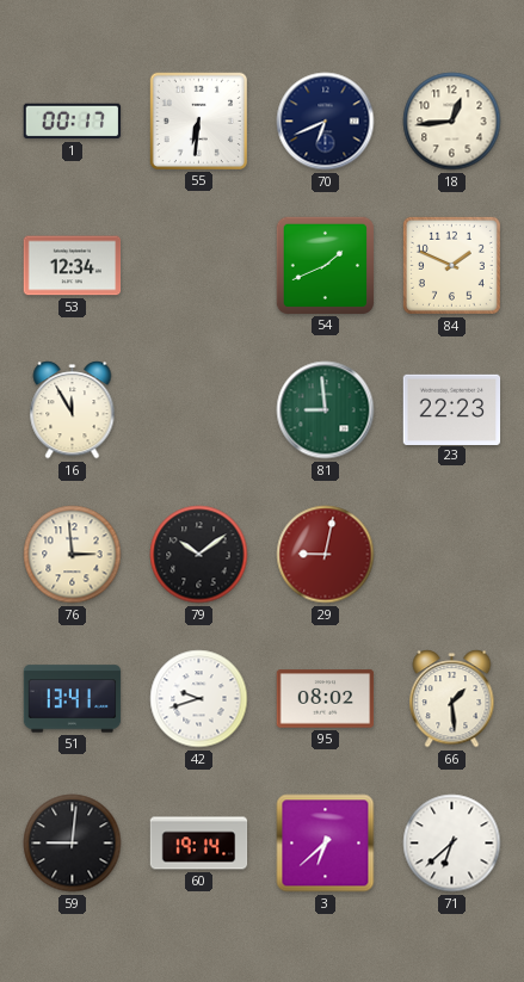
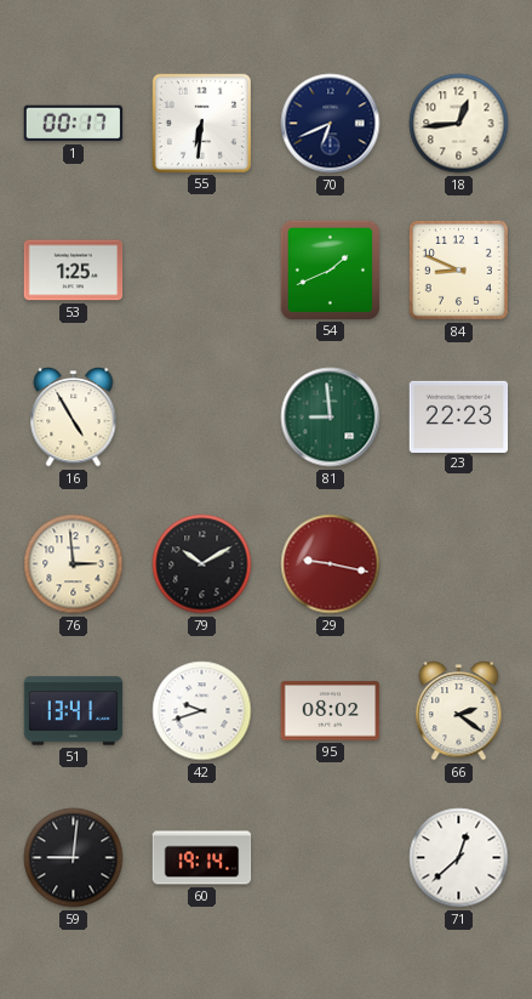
53: 12:34 -> 1:25
84: 1:49 -> 8:49
16: 11:55 -> 4:55
79: 10:09 -> 10:10
29: 9:02 -> 9:17
66: 1:29 -> 2:21
3: 6:38 -> none
71: 6:38 -> 12:38
